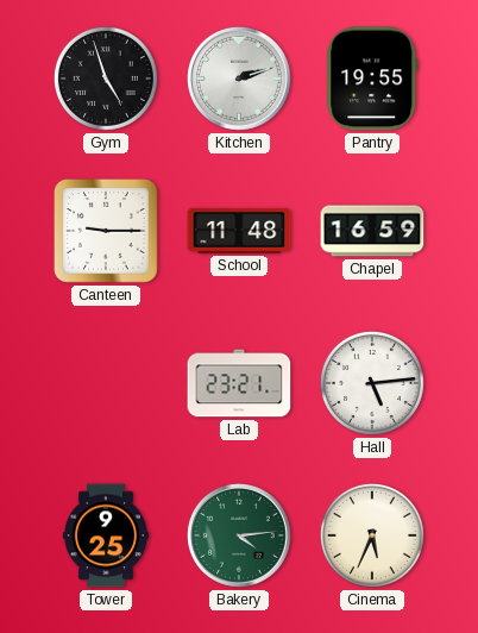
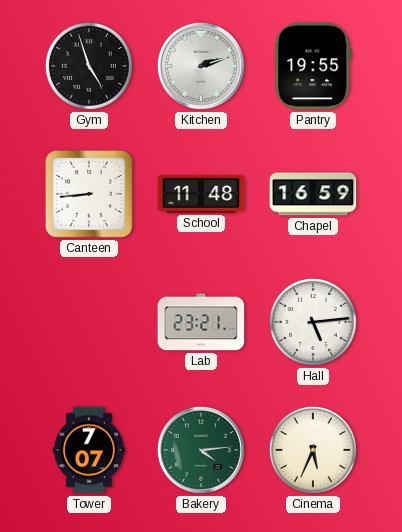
Canteen: 9:15 -> 8:44
Tower: 9:25 -> 7:07
